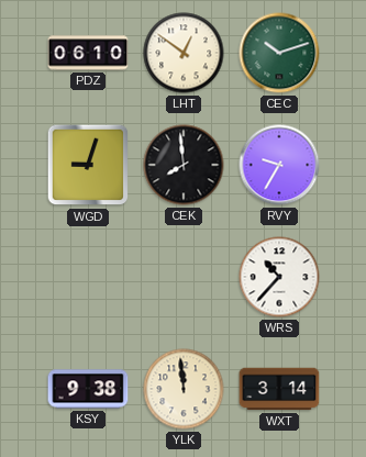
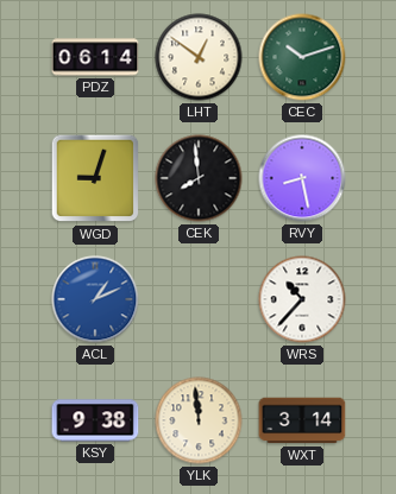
PDZ: 06:10 -> 06:14
RVY: 9:35 -> 8:28
ACL: none -> 1:11
